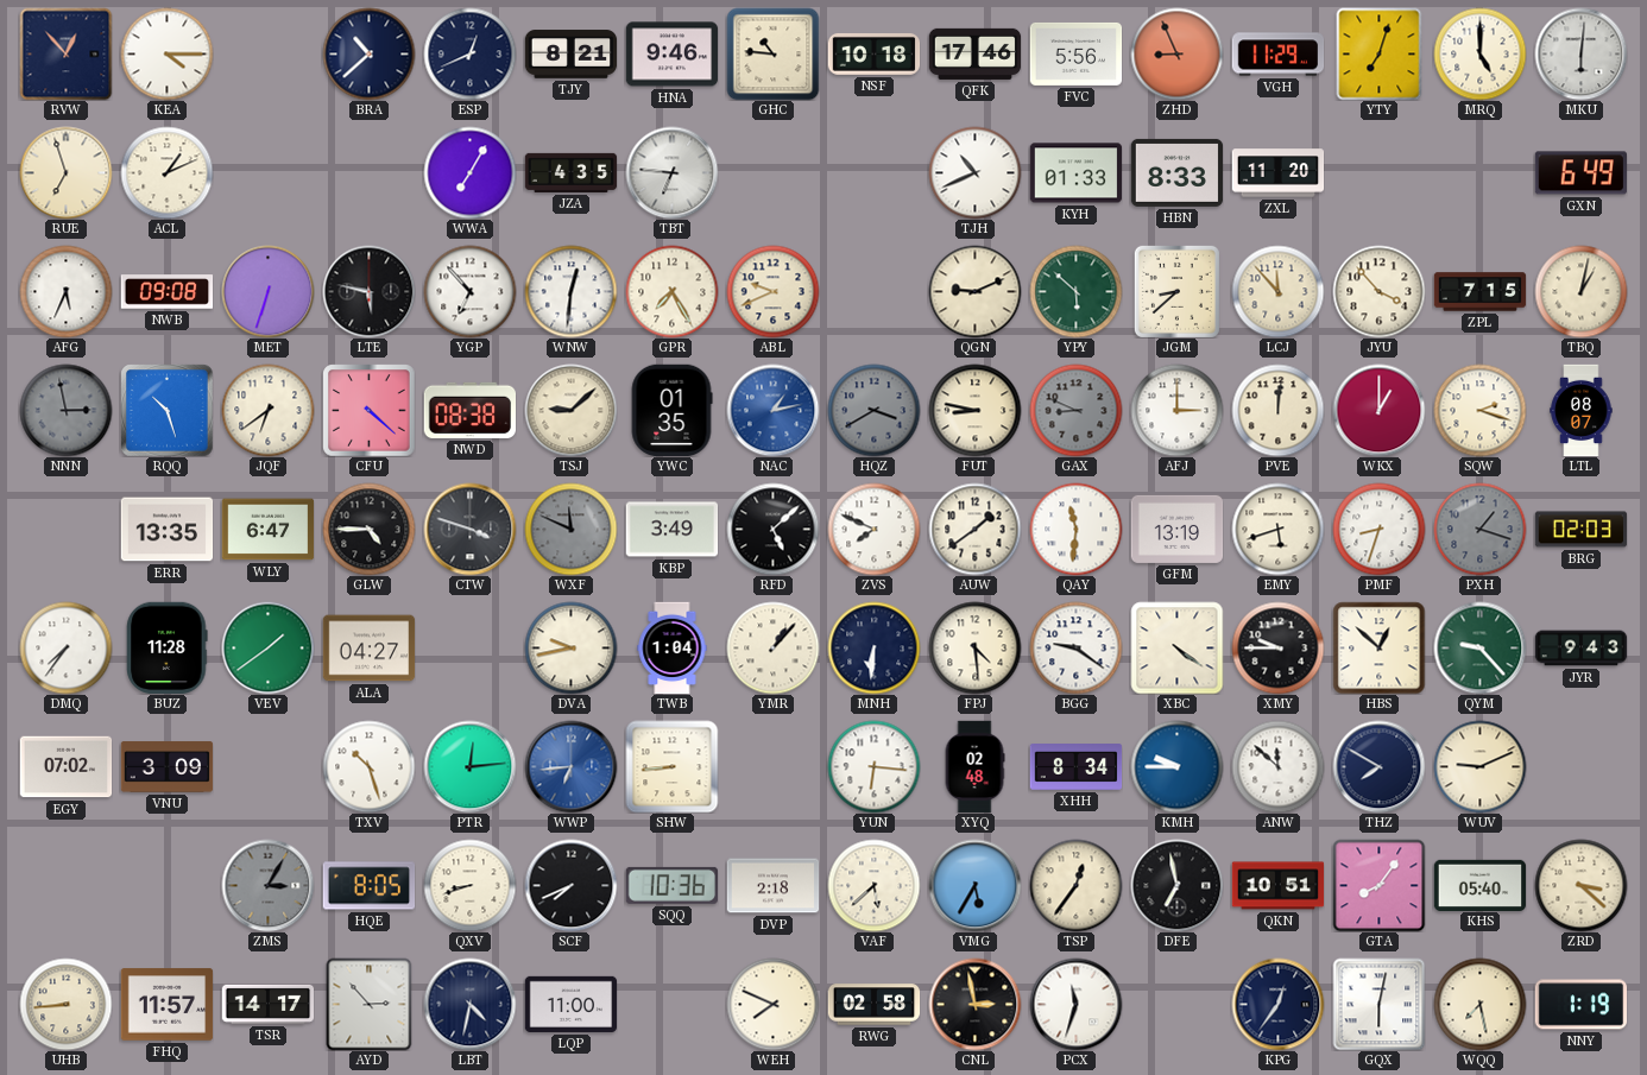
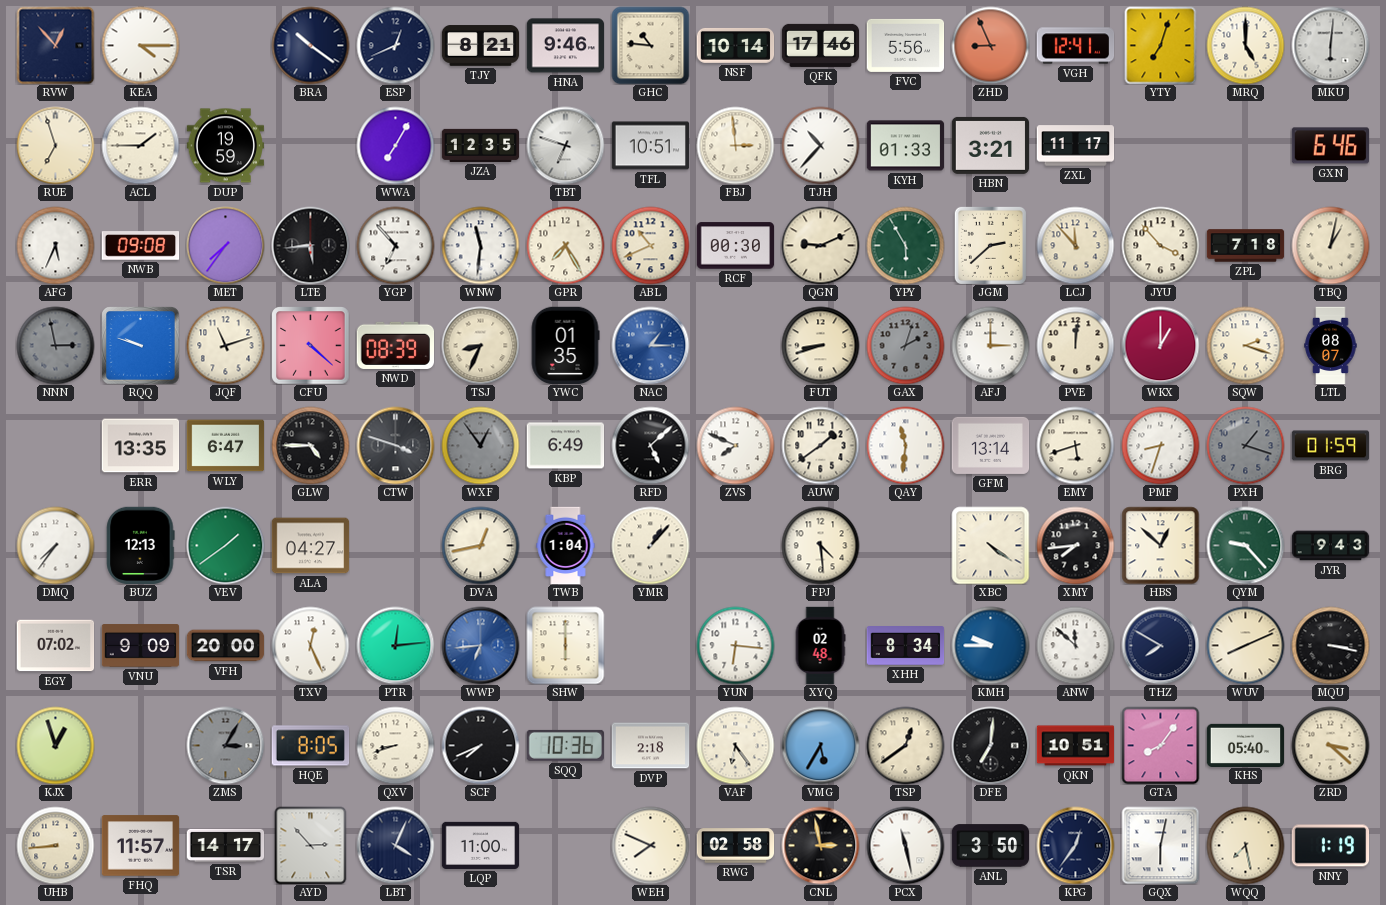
BRA: 10:38 -> 10:21
NSF: 10:18 -> 10:14
VGH: 11:29 -> 12:41
ACL: 1:11 -> 1:45
DUP: none -> 19:59
JZA: 4:35 -> 12:35
TBT: 6:46 -> 6:48
TFL: none -> 10:51
FBJ: none -> 2:59
TJH: 10:41 -> 10:37
HBN: 8:33 -> 3:21
ZXL: 11:20 -> 11:17
GXN: 6:49 -> 6:46
MET: 6:33 -> 7:36
LTE: 5:47 -> 5:44
WNW: 12:31 -> 11:31
ABL: 9:41 -> 10:41
RCF: none -> 00:30
YPY: 5:52 -> 5:55
JGM: 8:38 -> 2:38
ZPL: 7:15 -> 7:18
RQQ: 10:27 -> 9:48
JQF: 6:39 -> 11:12
NWD: 08:38 -> 08:39
TSJ: 9:08 -> 8:34
NAC: 1:13 -> 1:15
HQZ: 3:40 -> none
FUT: 8:47 -> 8:42
GAX: 8:49 -> 2:03
WXF: 11:49 -> 12:54
KBP: 3:49 -> 6:49
GFM: 13:19 -> 13:14
BRG: 02:03 -> 01:59
BUZ: 11:28 -> 12:13
DVA: 9:43 -> 12:43
MNH: 6:31 -> none
BGG: 9:21 -> none
XMY: 9:45 -> 7:44
VNU: 3:09 -> 9:09
VFH: none -> 20:00
TXV: 10:27 -> 12:26
SHW: 8:44 -> 6:00
WUV: 9:11 -> 8:11
MQU: none -> 3:17
KJX: none -> 12:57
VAF: 5:38 -> 6:24
TSP: 12:36 -> 12:39
DFE: 6:58 -> 7:01
LBT: 4:32 -> 4:04
PCX: 11:33 -> 11:28
ANL: none -> 3:50
